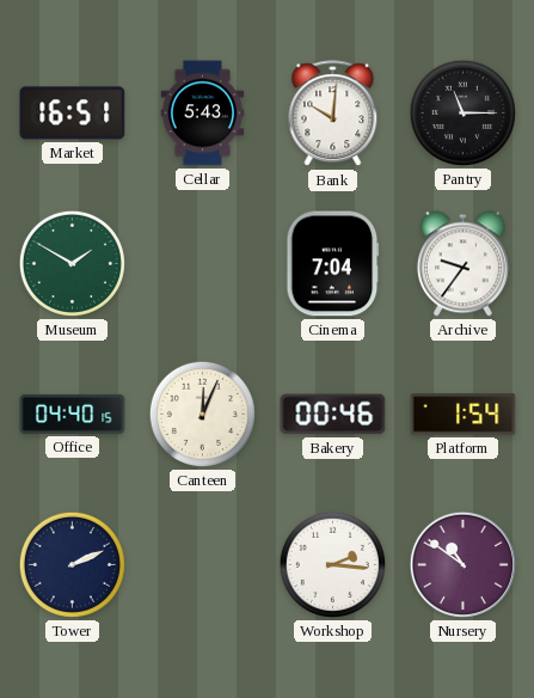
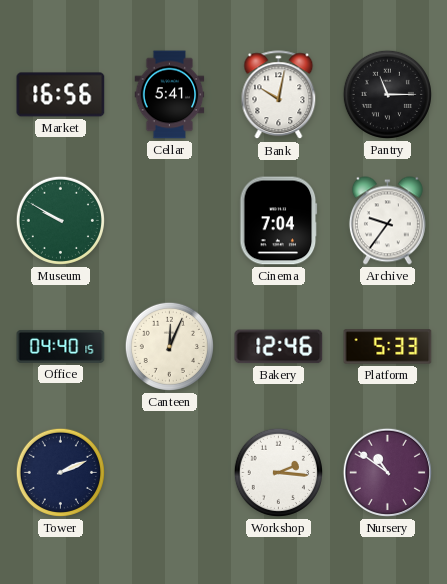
Market: 16:51 -> 16:56
Cellar: 5:43 -> 5:41
Bank: 10:01 -> 10:02
Museum: 1:50 -> 9:50
Bakery: 00:46 -> 12:46
Platform: 1:54 -> 5:33
